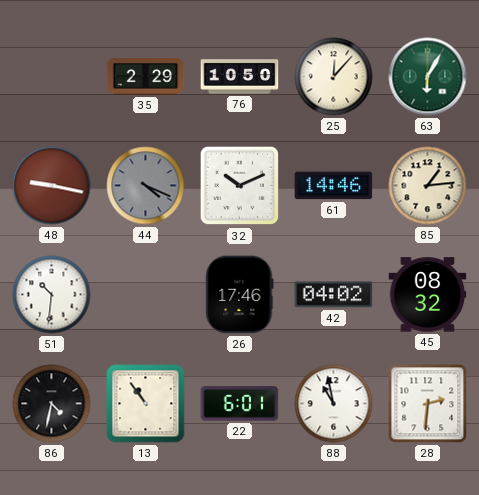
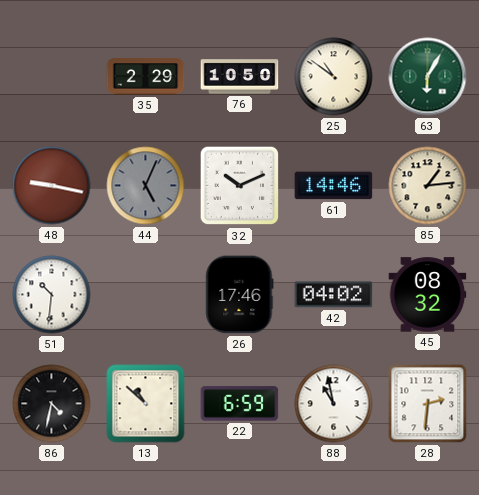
25: 12:07 -> 10:51
44: 4:19 -> 5:04
13: 10:54 -> 10:52
22: 6:01 -> 6:59
